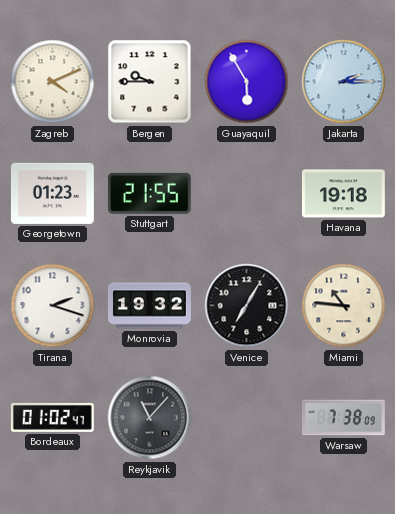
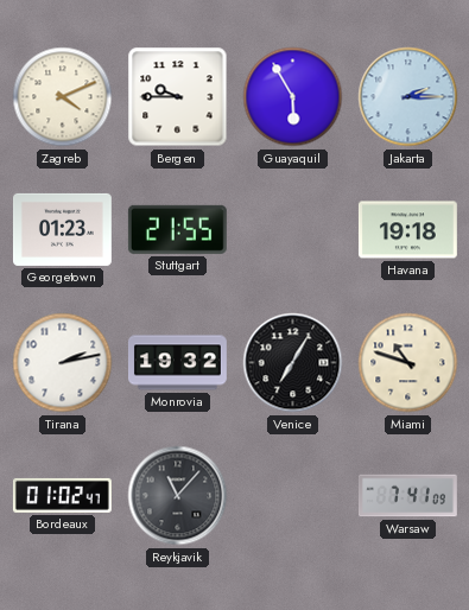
Tirana: 2:18 -> 2:13
Miami: 10:46 -> 10:48
Warsaw: 7:38 -> 7:41
